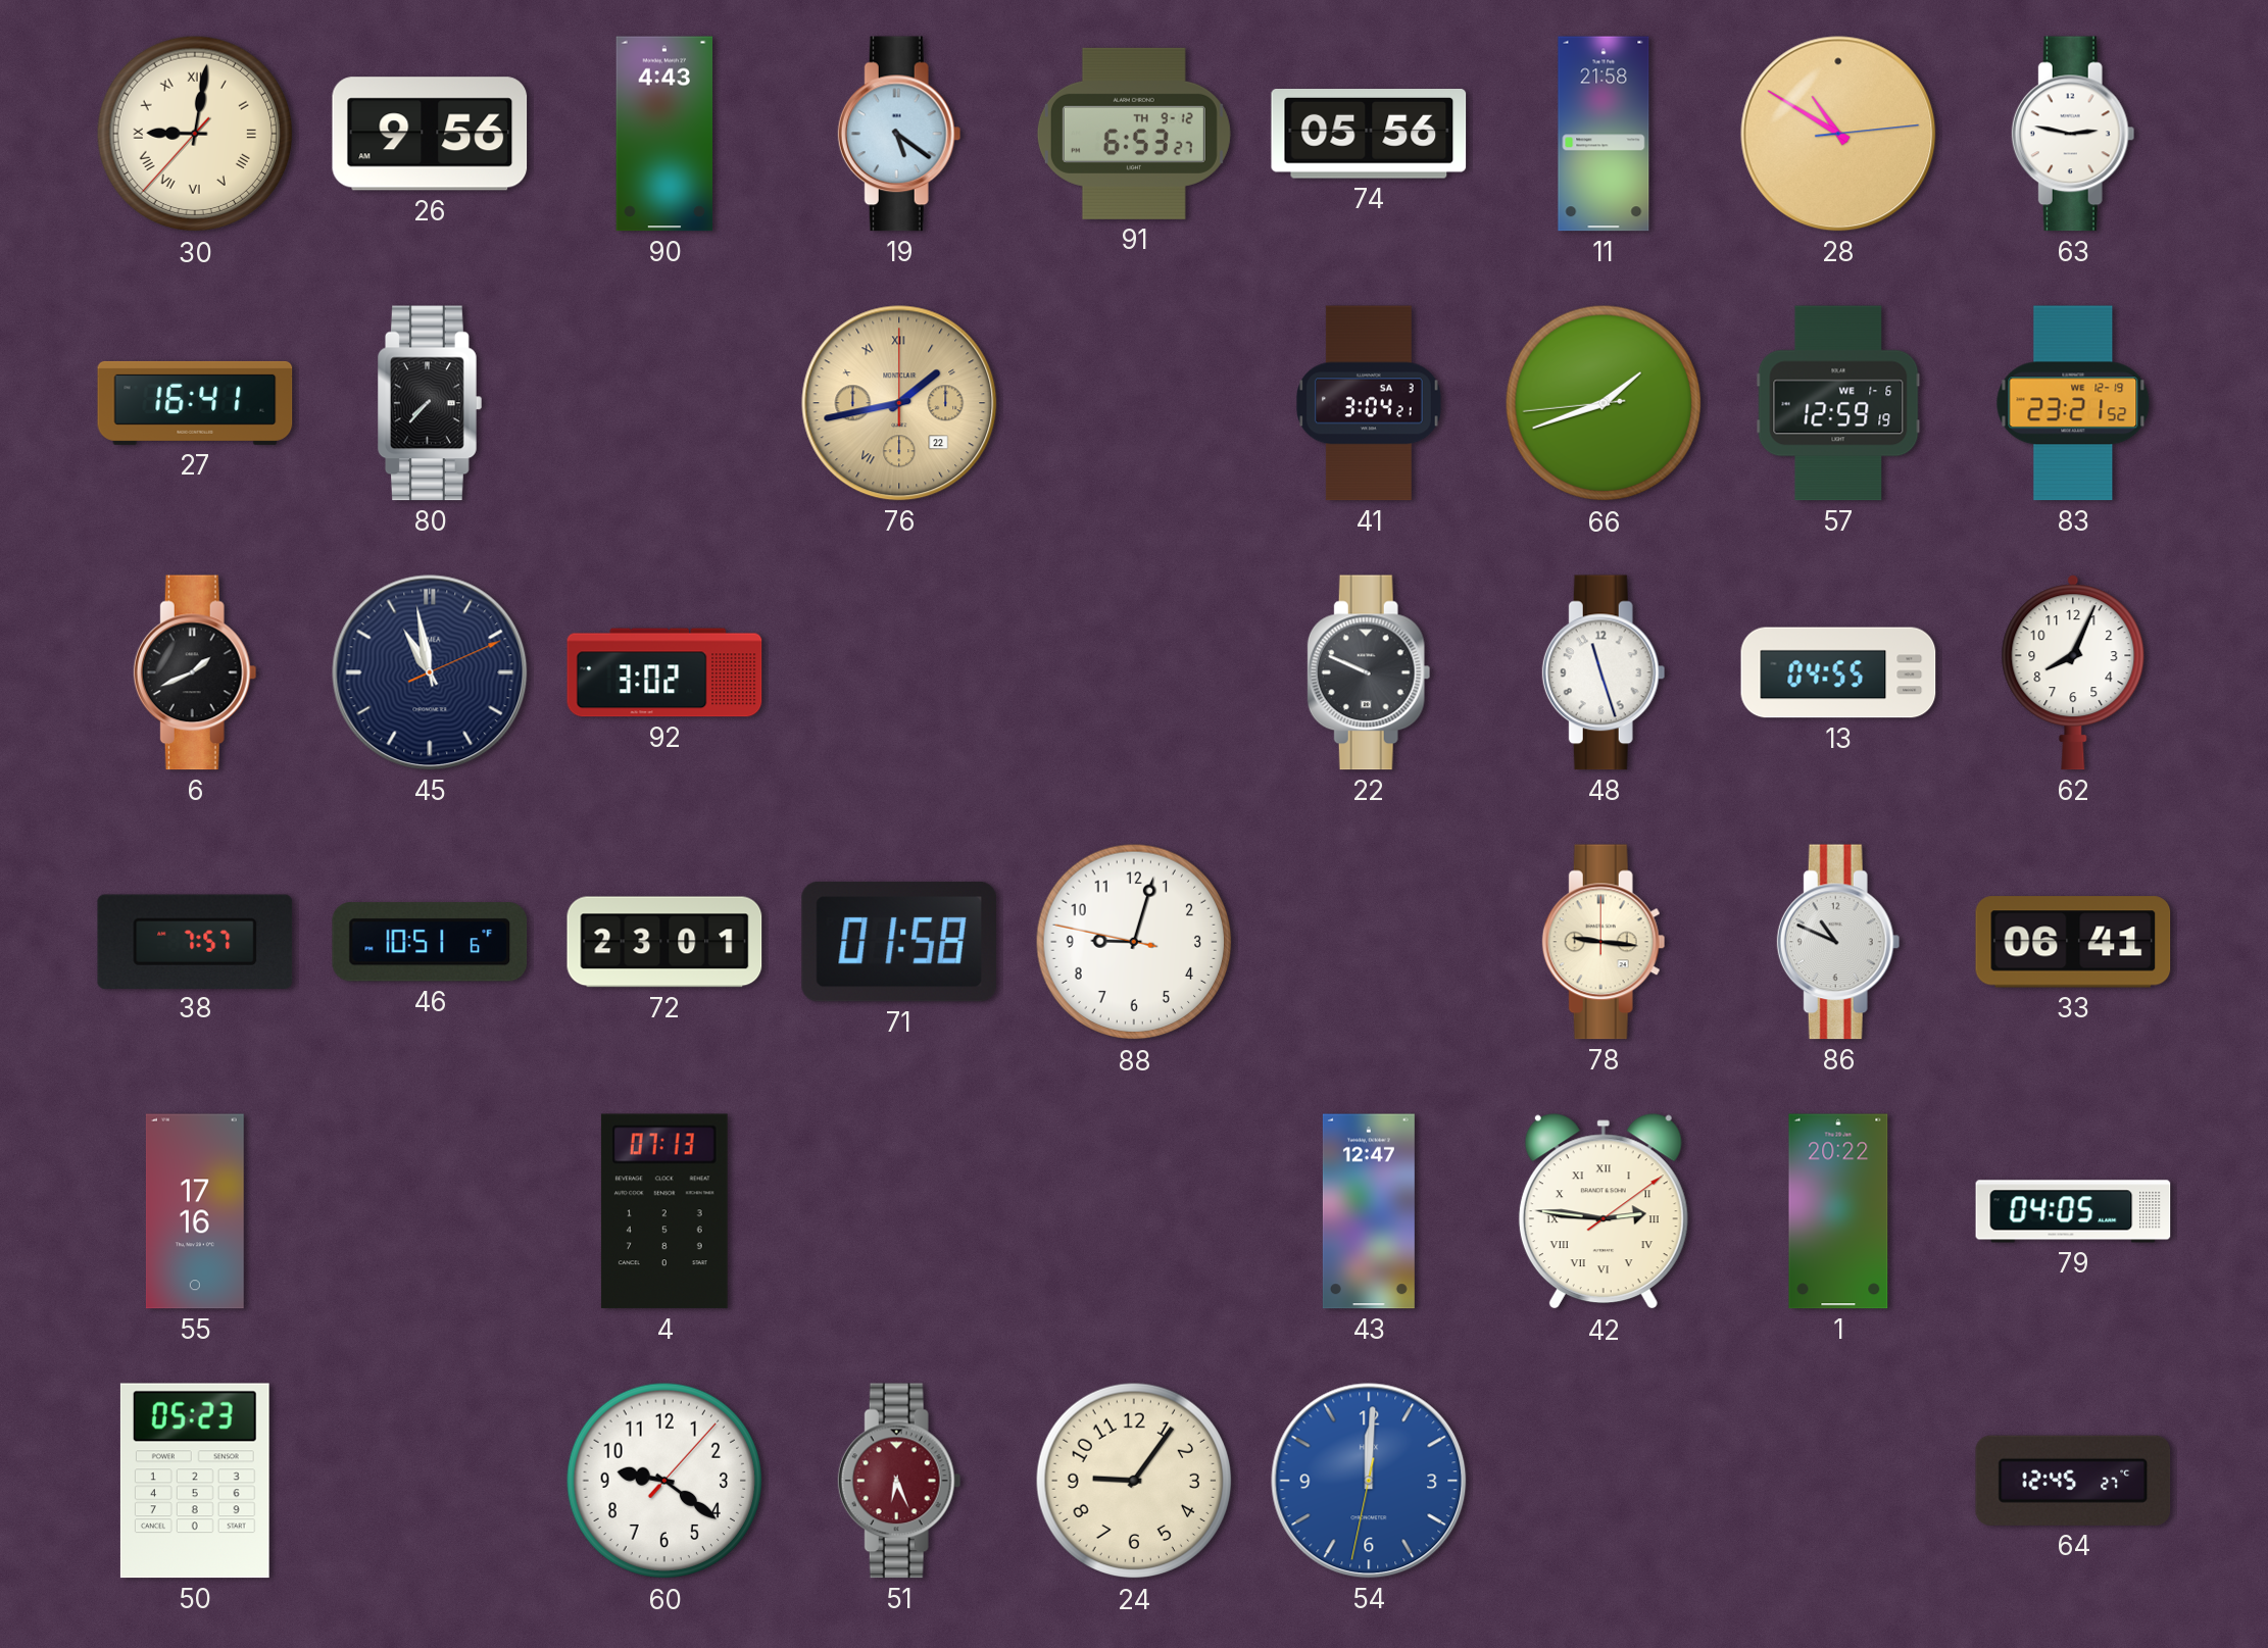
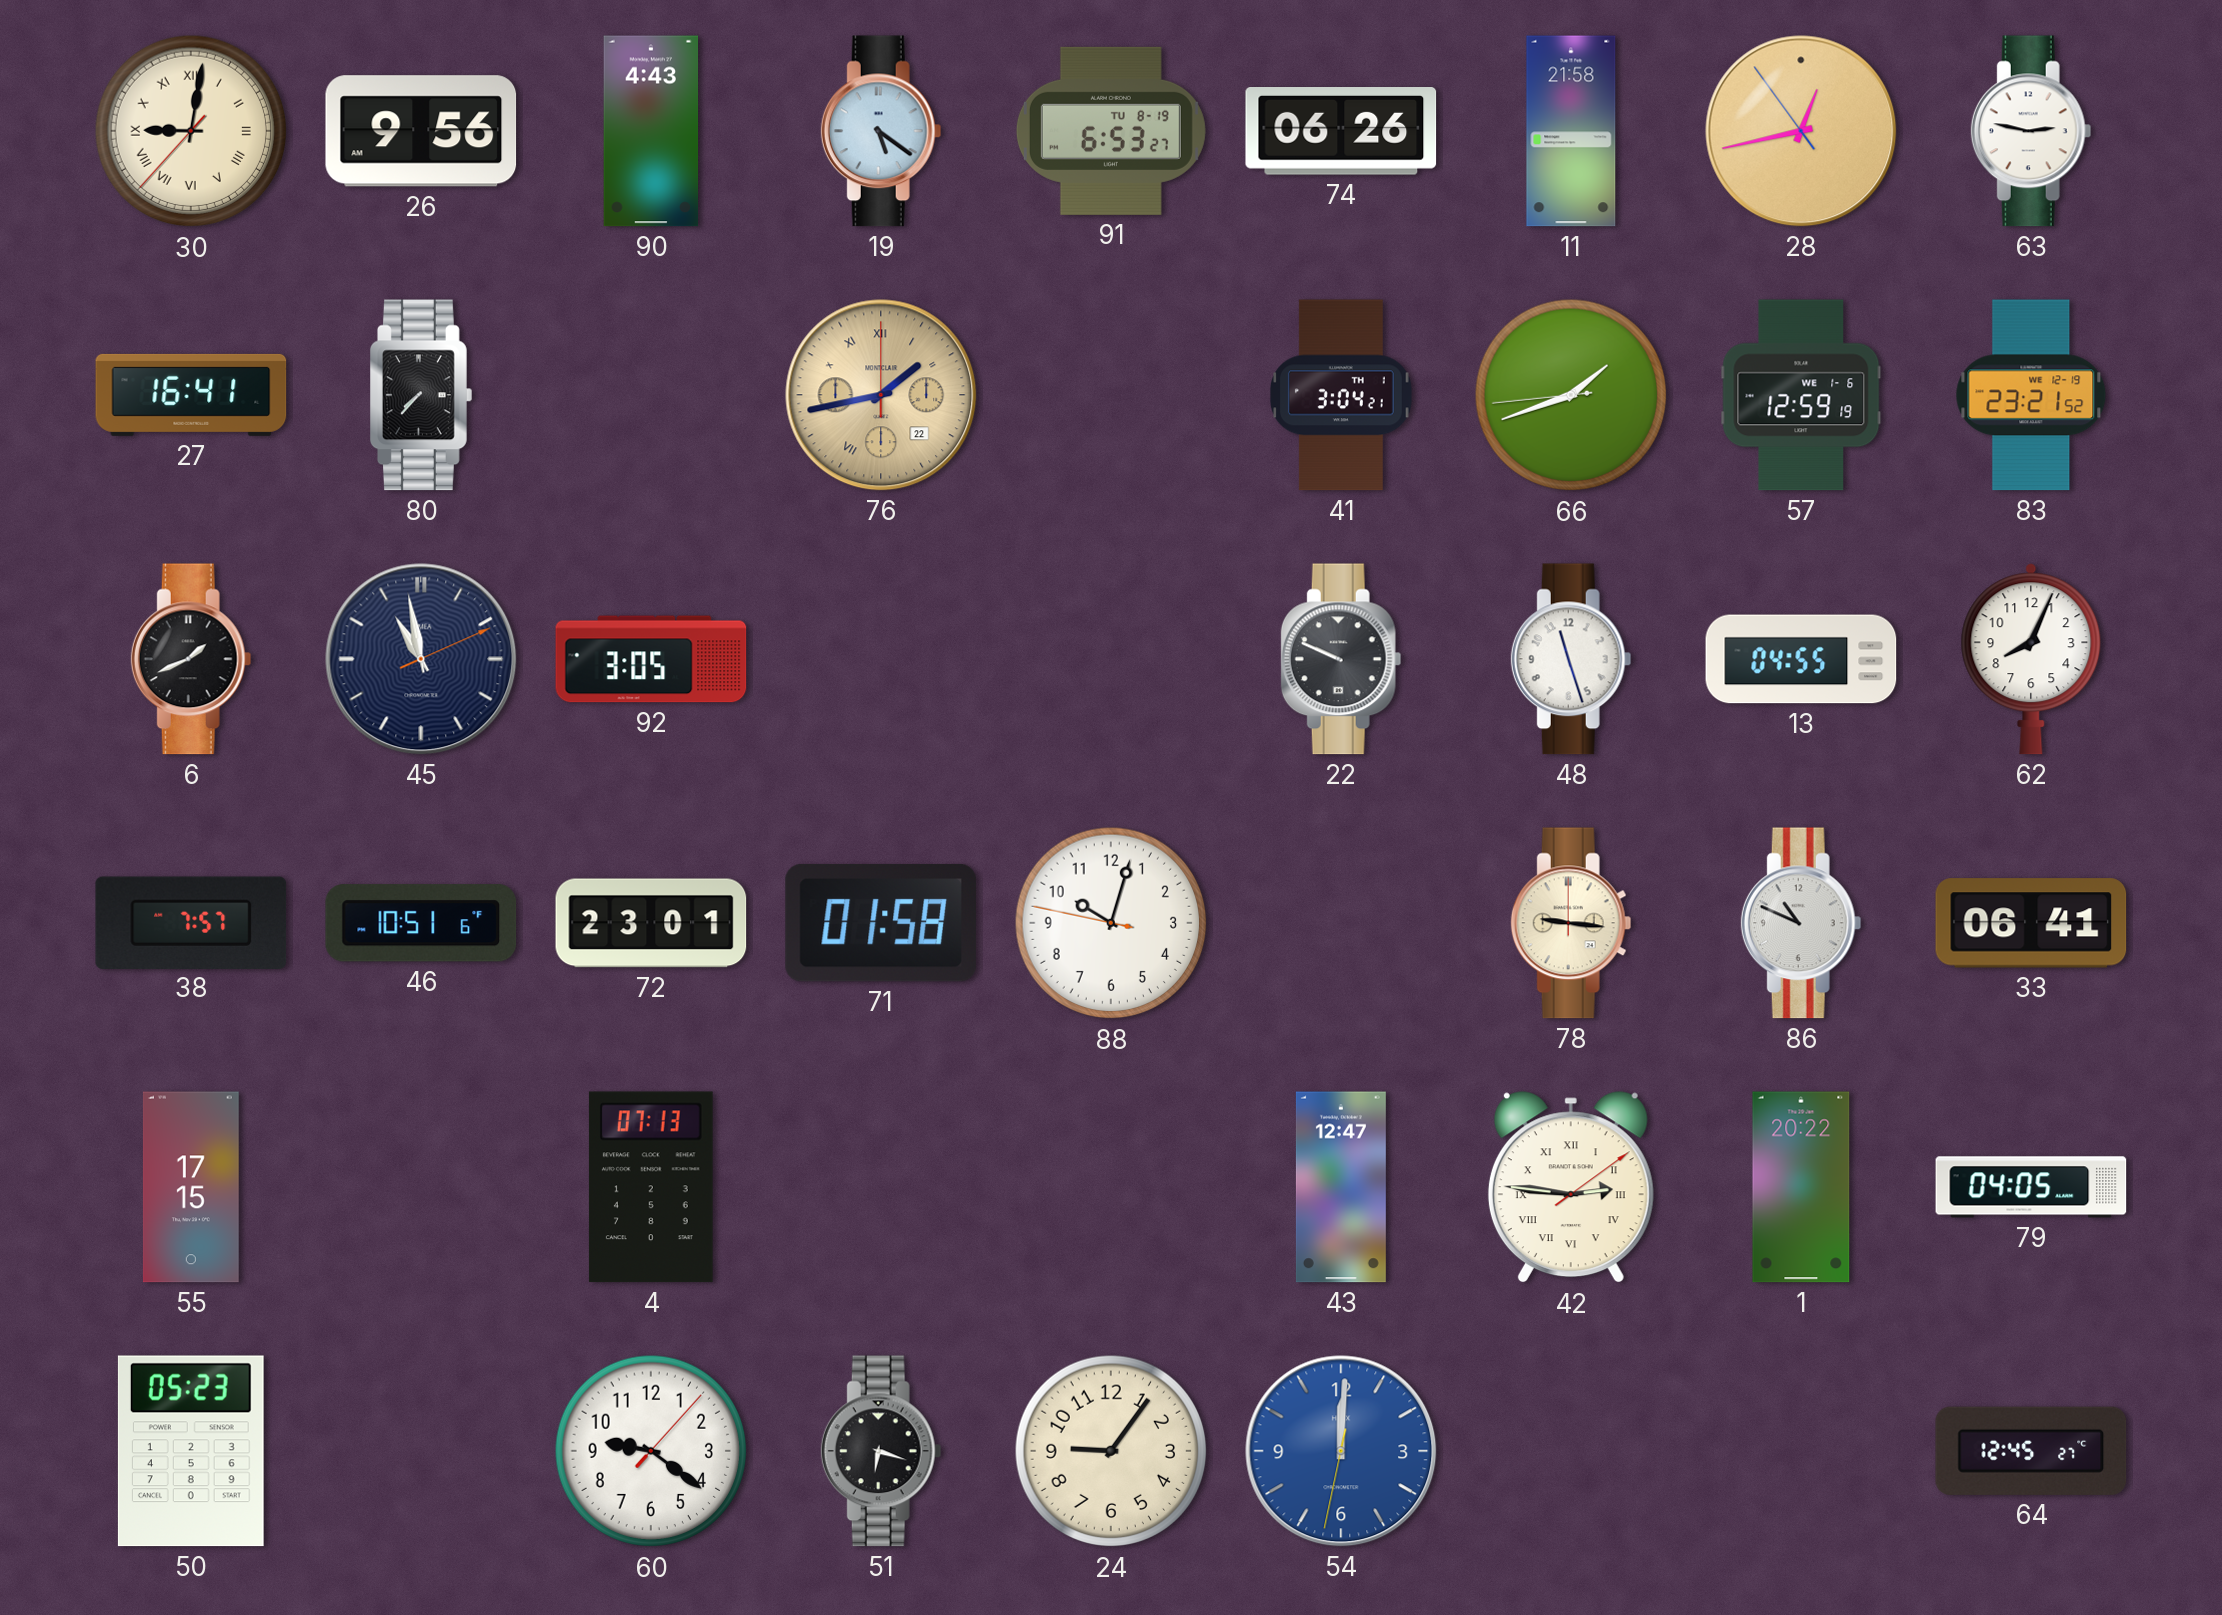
91 date: TH 9-12 -> TU 8-19
74: 05:56 -> 06:26
28: 10:50 -> 12:42
41 date: SA 3 -> TH 1
92: 3:02 -> 3:05
88: 9:02 -> 10:02
55: 17:16 -> 17:15
51: 6:26 -> 6:18
51 dial: burgundy -> black
